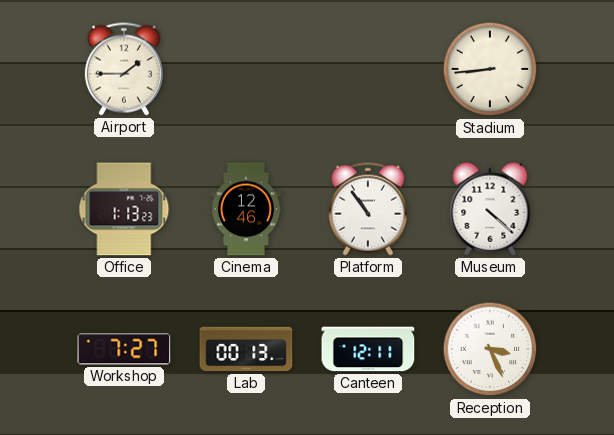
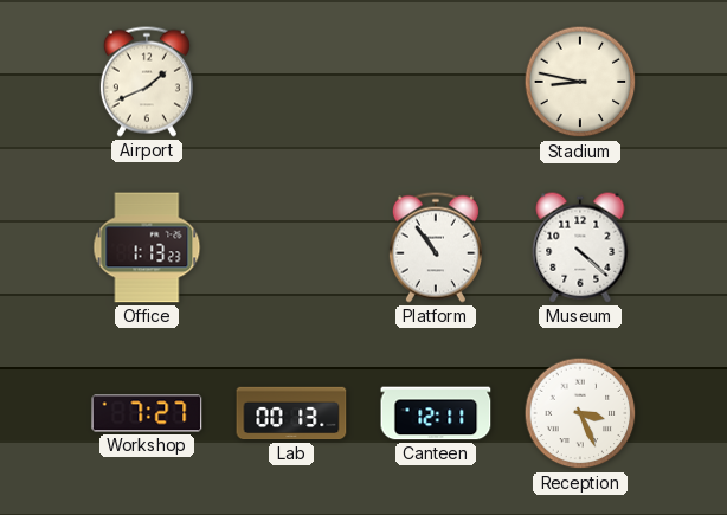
Airport: 1:45 -> 1:41
Stadium: 8:44 -> 8:47
Cinema: 12:46 -> none
